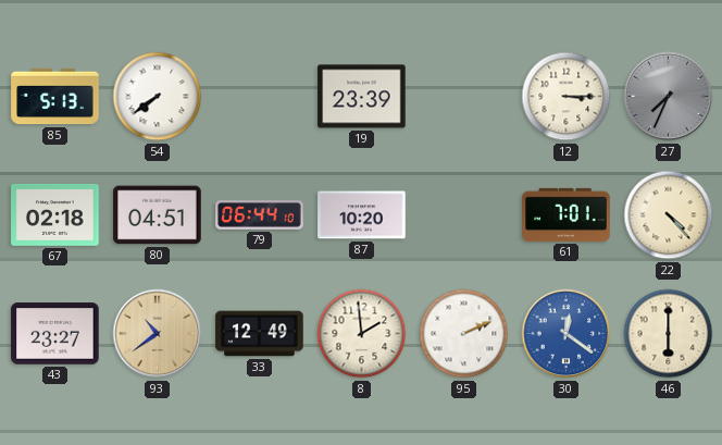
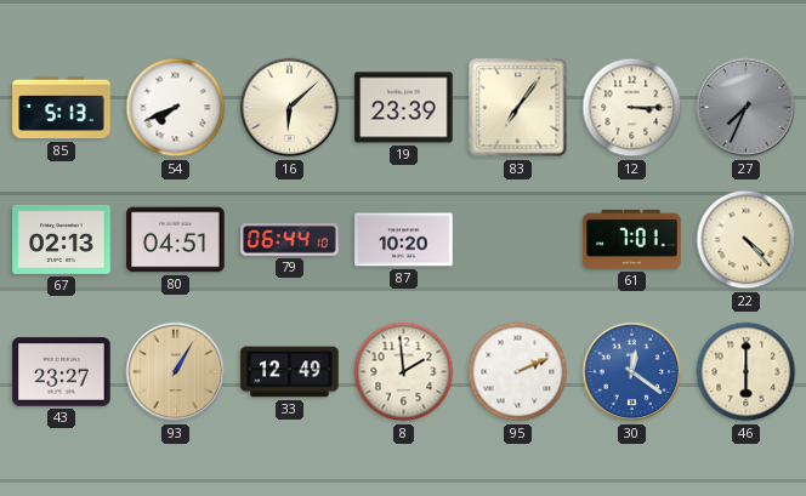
54: 7:39 -> 7:41
16: none -> 6:08
83: none -> 7:06
67: 02:18 -> 02:13
93: 10:39 -> 1:05
